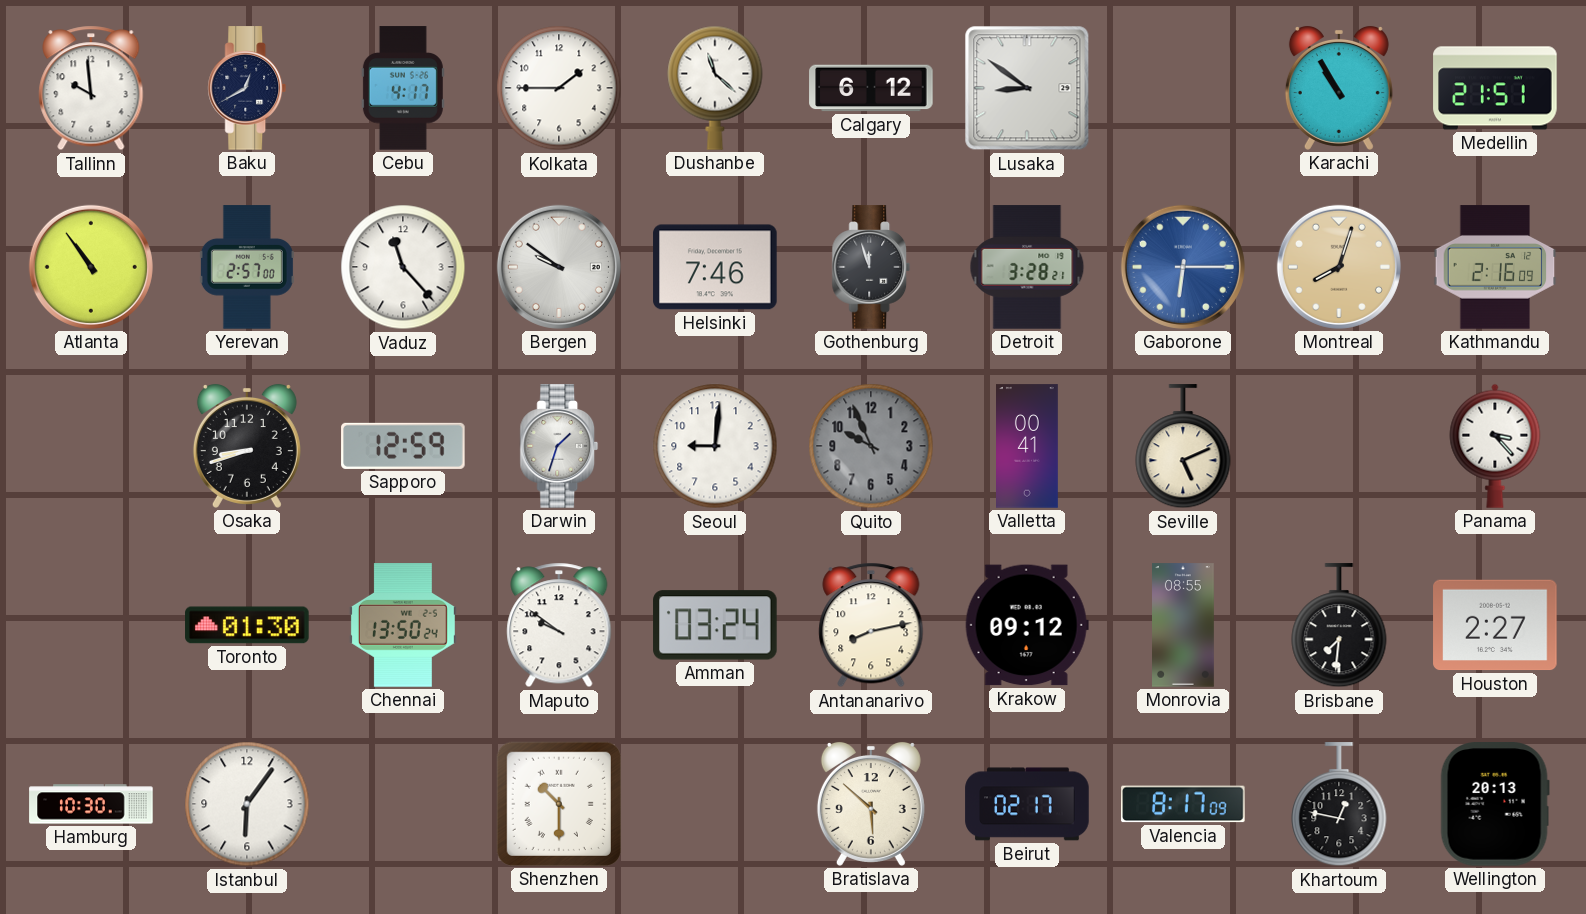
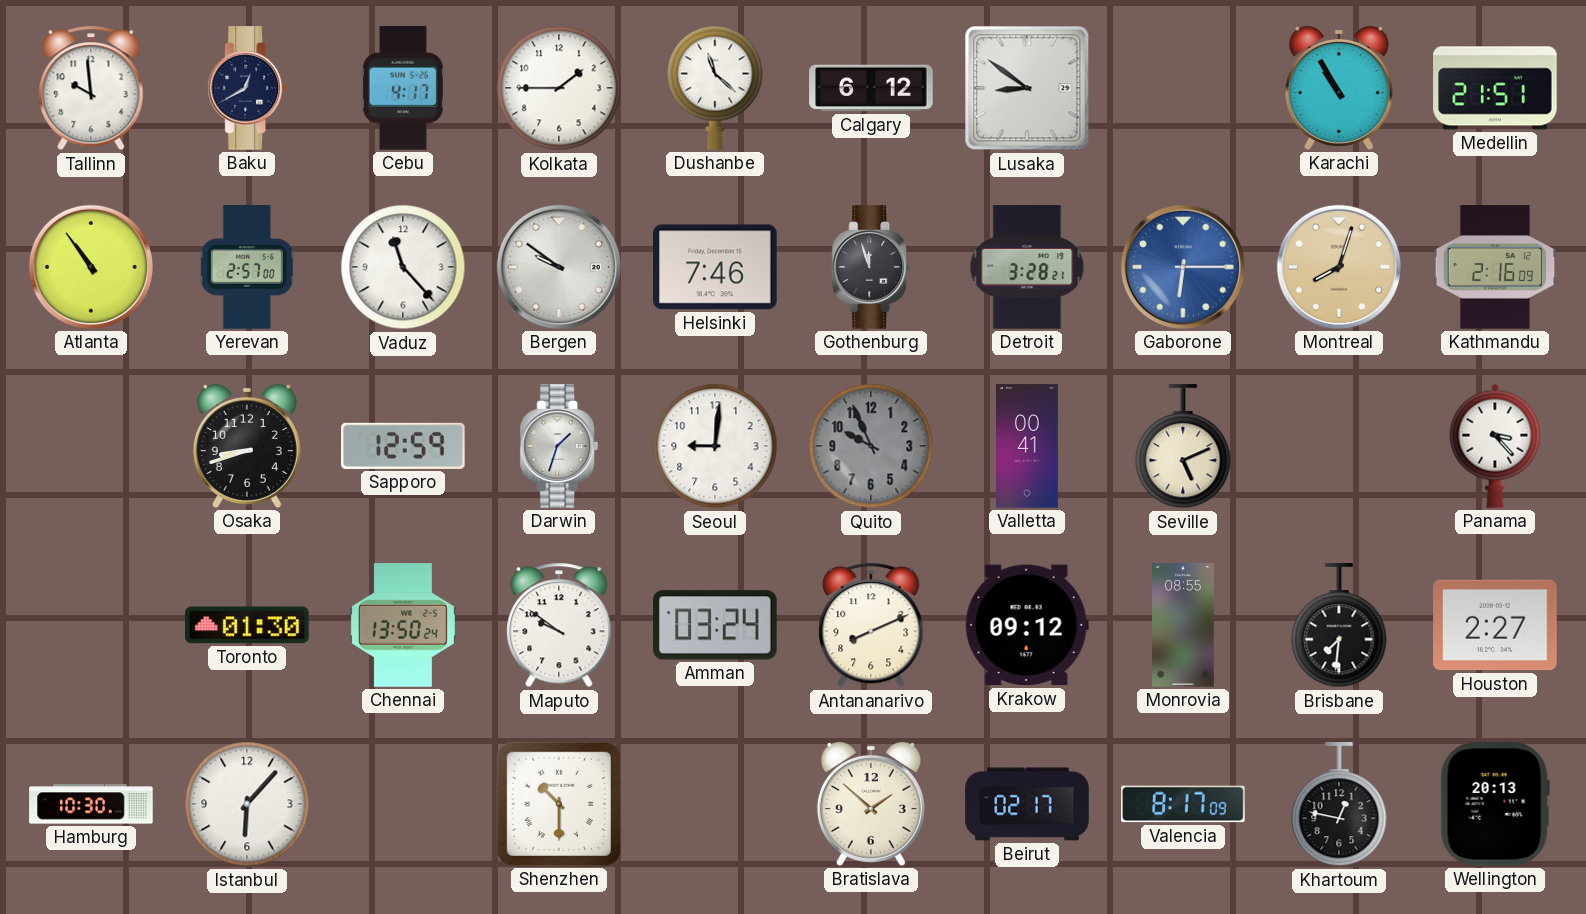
Antananarivo: 8:13 -> 8:11
Istanbul: 6:06 -> 6:07
Bratislava: 5:52 -> 1:52
